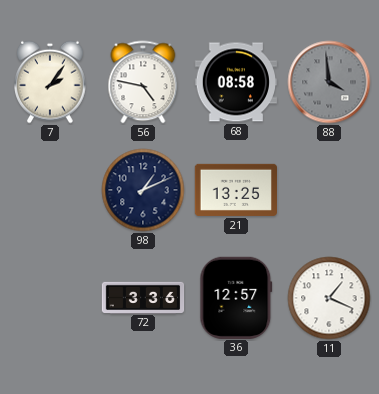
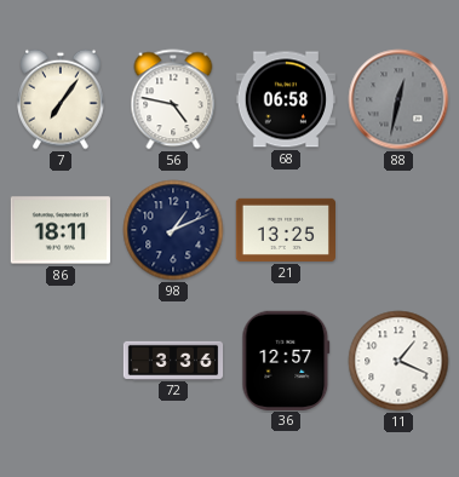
7: 2:06 -> 7:06
68: 08:58 -> 06:58
88: 3:59 -> 12:32
86: none -> 18:11
